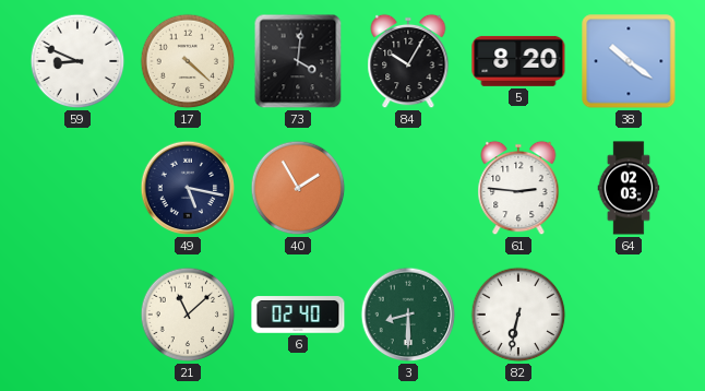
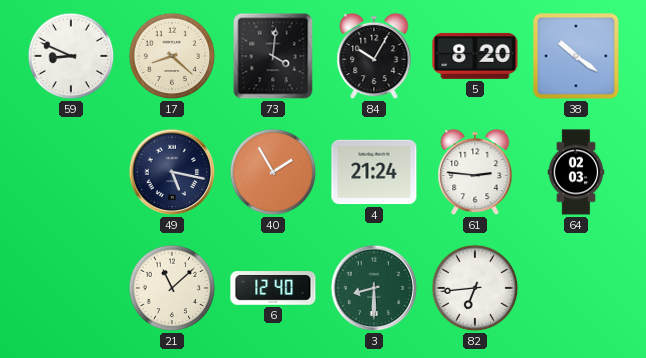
17: 4:22 -> 8:22
4: none -> 21:24
6: 02:40 -> 12:40
82: 6:32 -> 6:44
